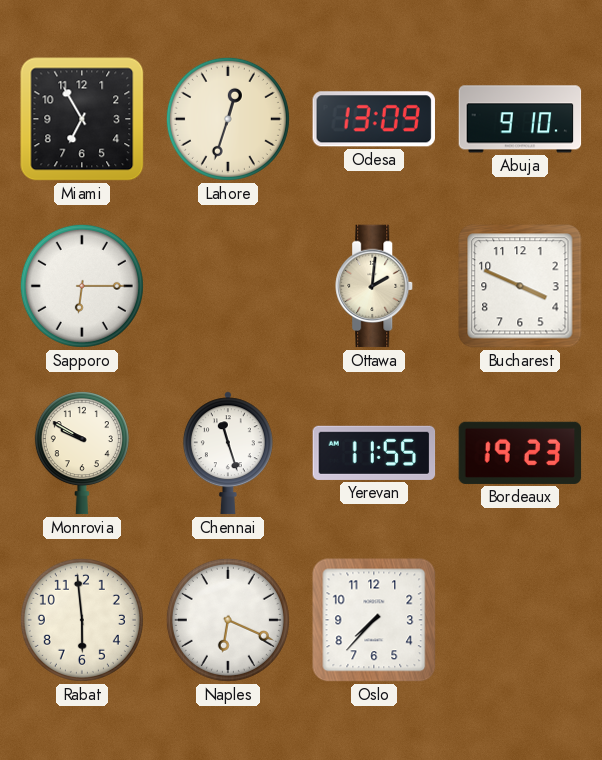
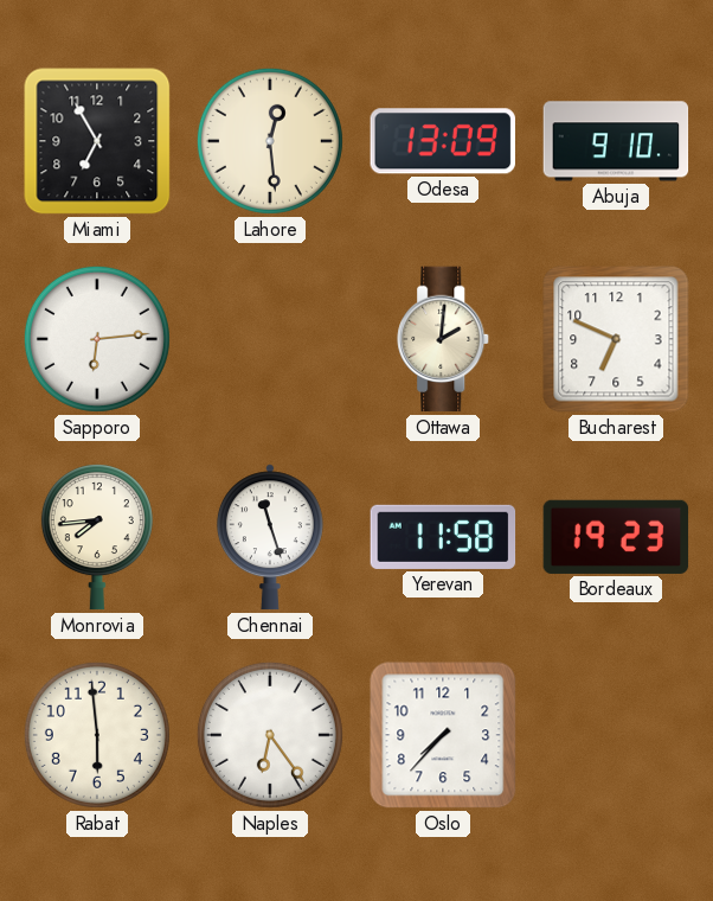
Lahore: 12:33 -> 12:29
Sapporo: 6:15 -> 6:14
Bucharest: 3:49 -> 6:49
Monrovia: 9:50 -> 7:44
Yerevan: 11:55 -> 11:58
Naples: 6:19 -> 6:24
